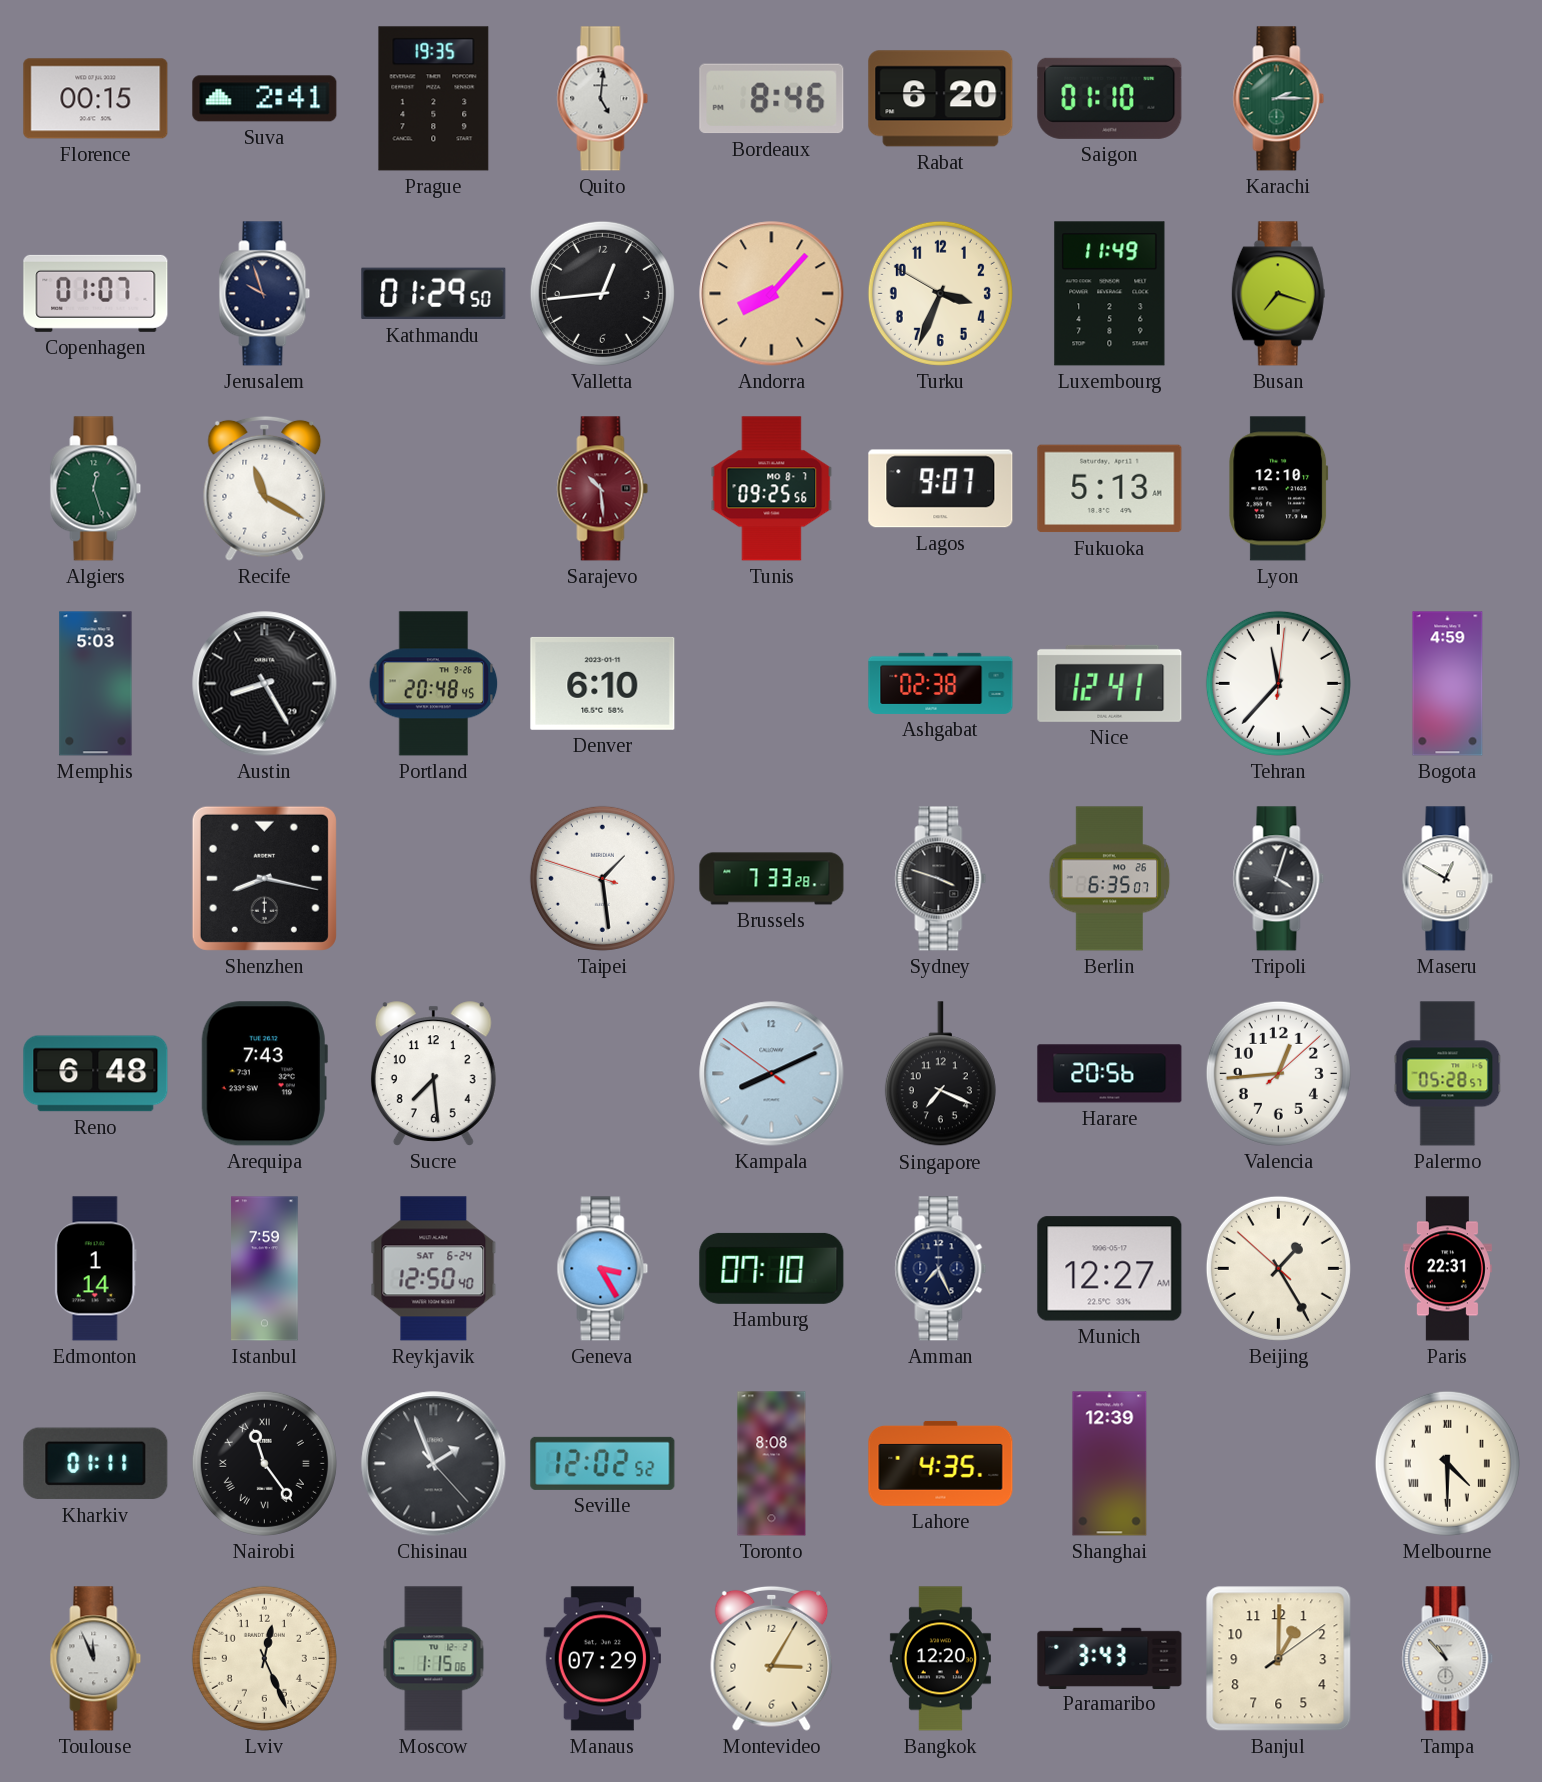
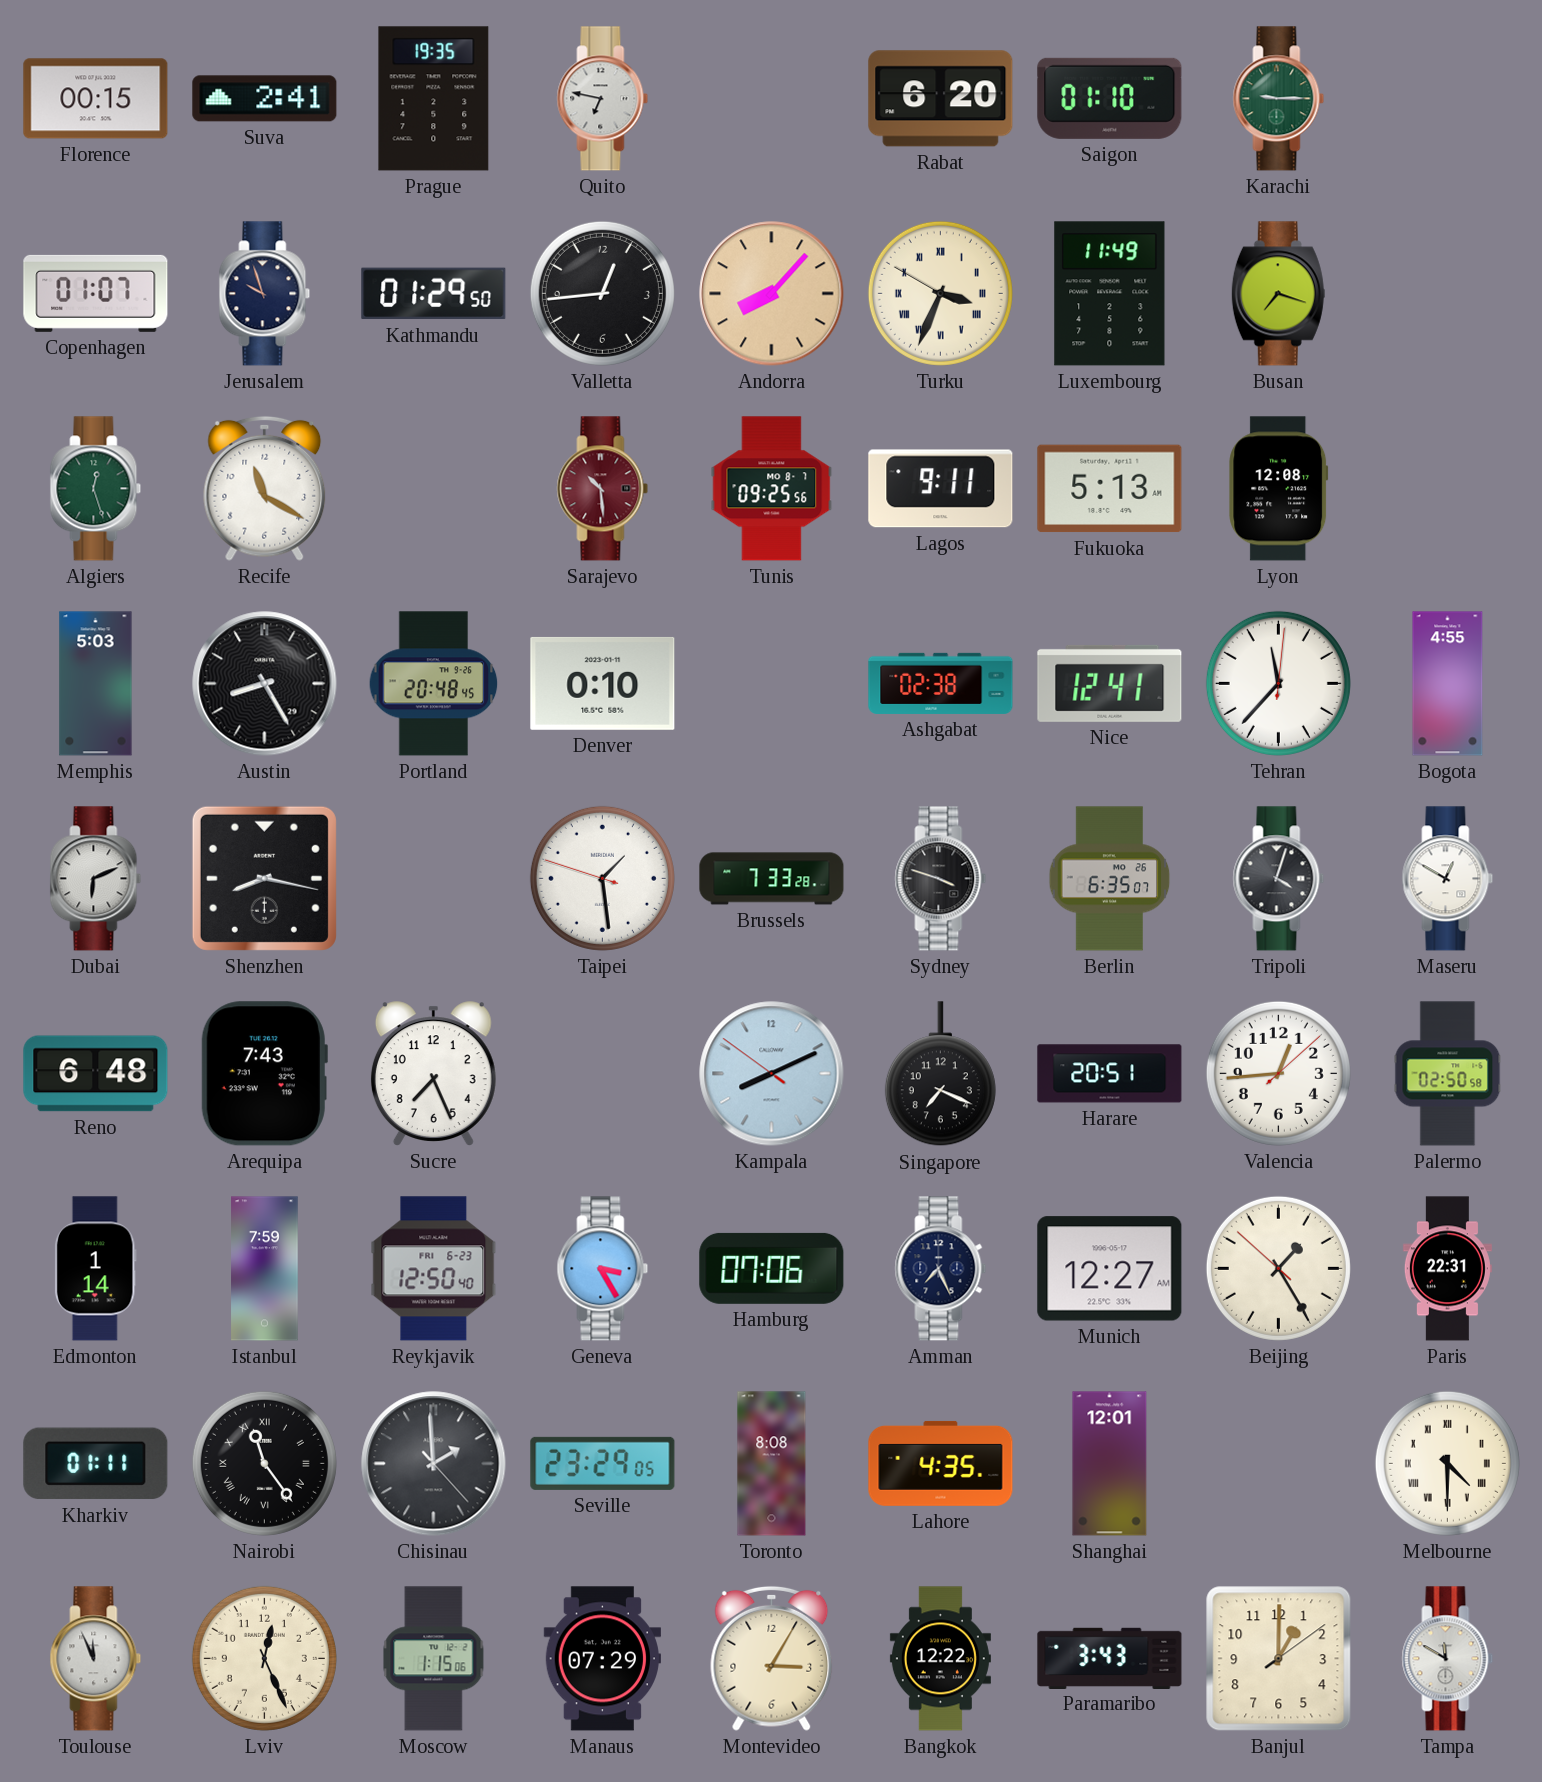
Quito: 5:01 -> 6:47
Bordeaux: 8:46 -> none
Karachi: 2:15 -> 9:15
Turku numerals: Arabic -> Roman
Lagos: 9:07 -> 9:11
Lyon: 12:10 -> 12:08
Denver: 6:10 -> 0:10
Bogota: 4:59 -> 4:55
Dubai: none -> 6:11
Sucre: 7:29 -> 7:26
Harare: 20:56 -> 20:51
Palermo: 05:28 -> 02:50
Reykjavik date: SAT 6-24 -> FRI 6-23
Hamburg: 07:10 -> 07:06
Chisinau: 1:56 -> 1:59
Seville: 12:02 -> 23:29
Shanghai: 12:39 -> 12:01
Bangkok: 12:20 -> 12:22
Tampa: 10:53 -> 11:50
